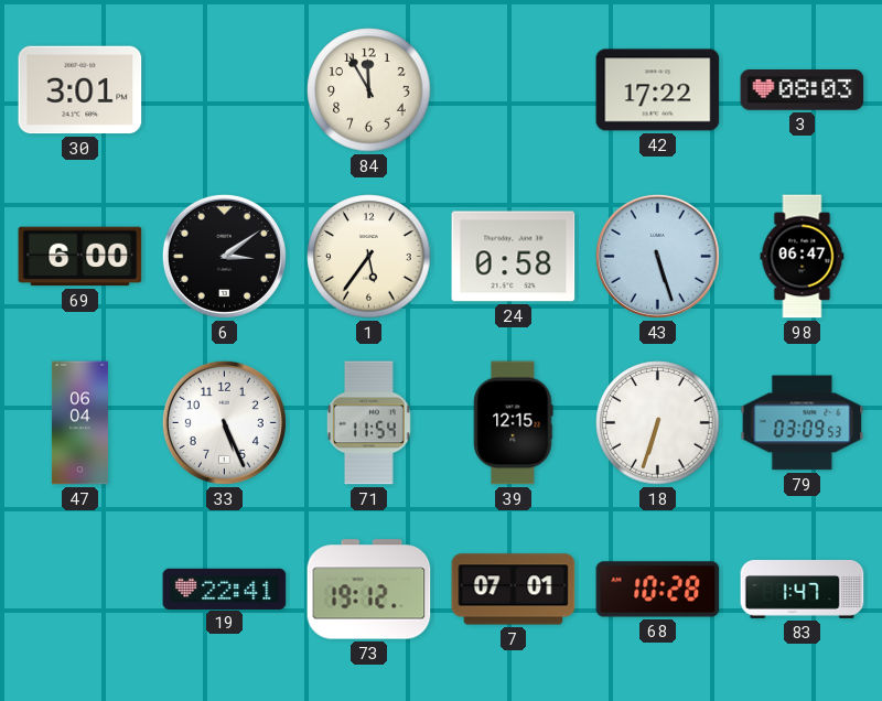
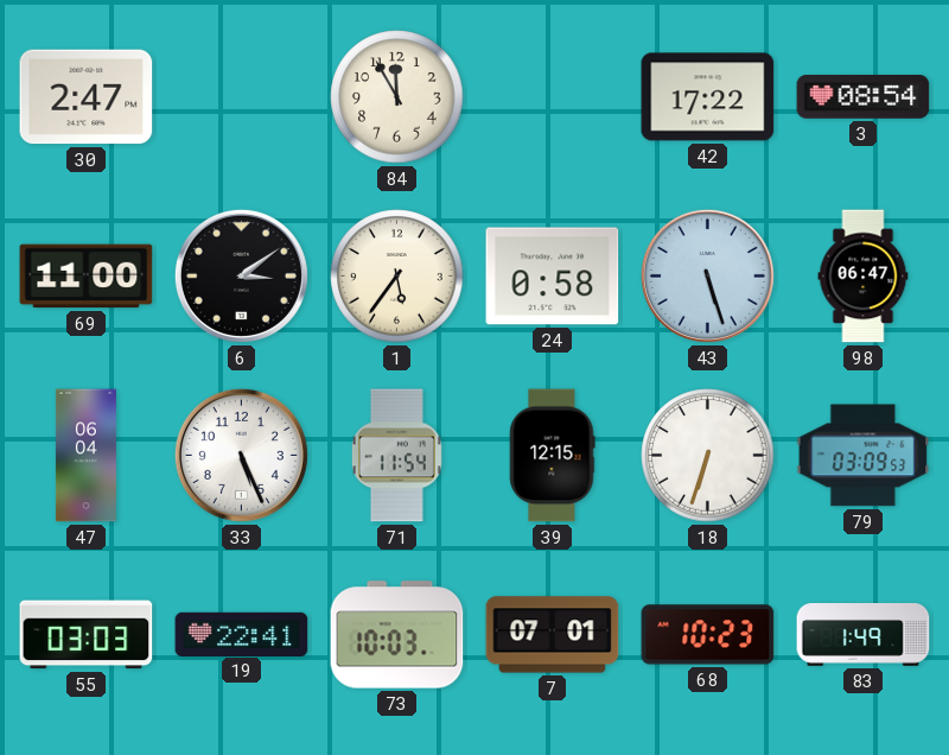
30: 3:01 -> 2:47
3: 08:03 -> 08:54
69: 6:00 -> 11:00
55: none -> 03:03
73: 19:12 -> 10:03
68: 10:28 -> 10:23
83: 1:47 -> 1:49
